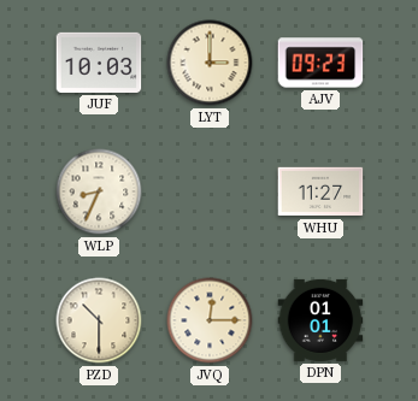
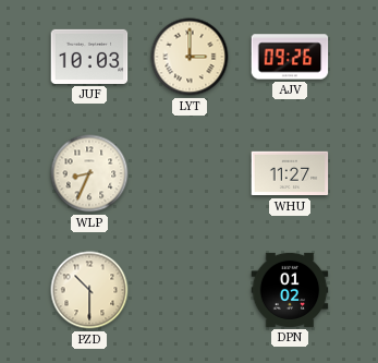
AJV: 09:23 -> 09:26
JVQ: 12:15 -> none
DPN: 01:01 -> 01:02
